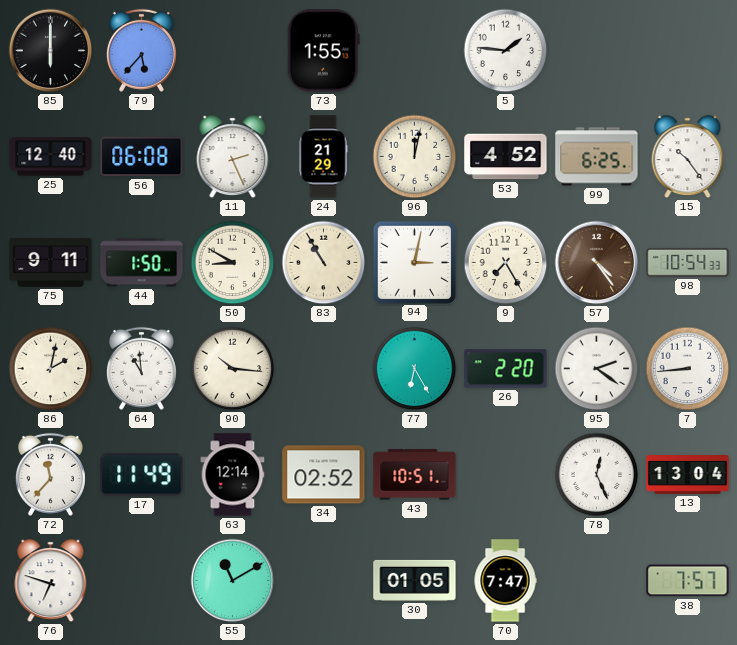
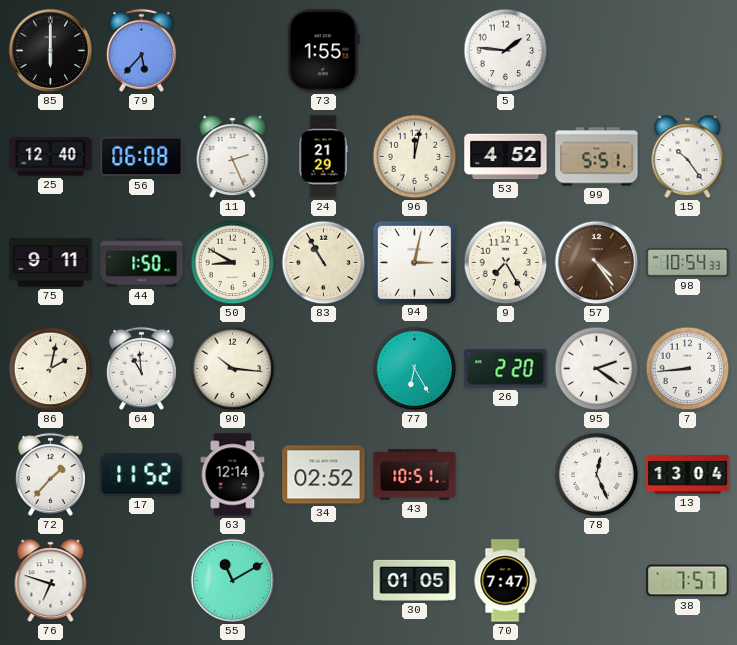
99: 6:25 -> 5:51
72: 11:37 -> 1:37
17: 11:49 -> 11:52
